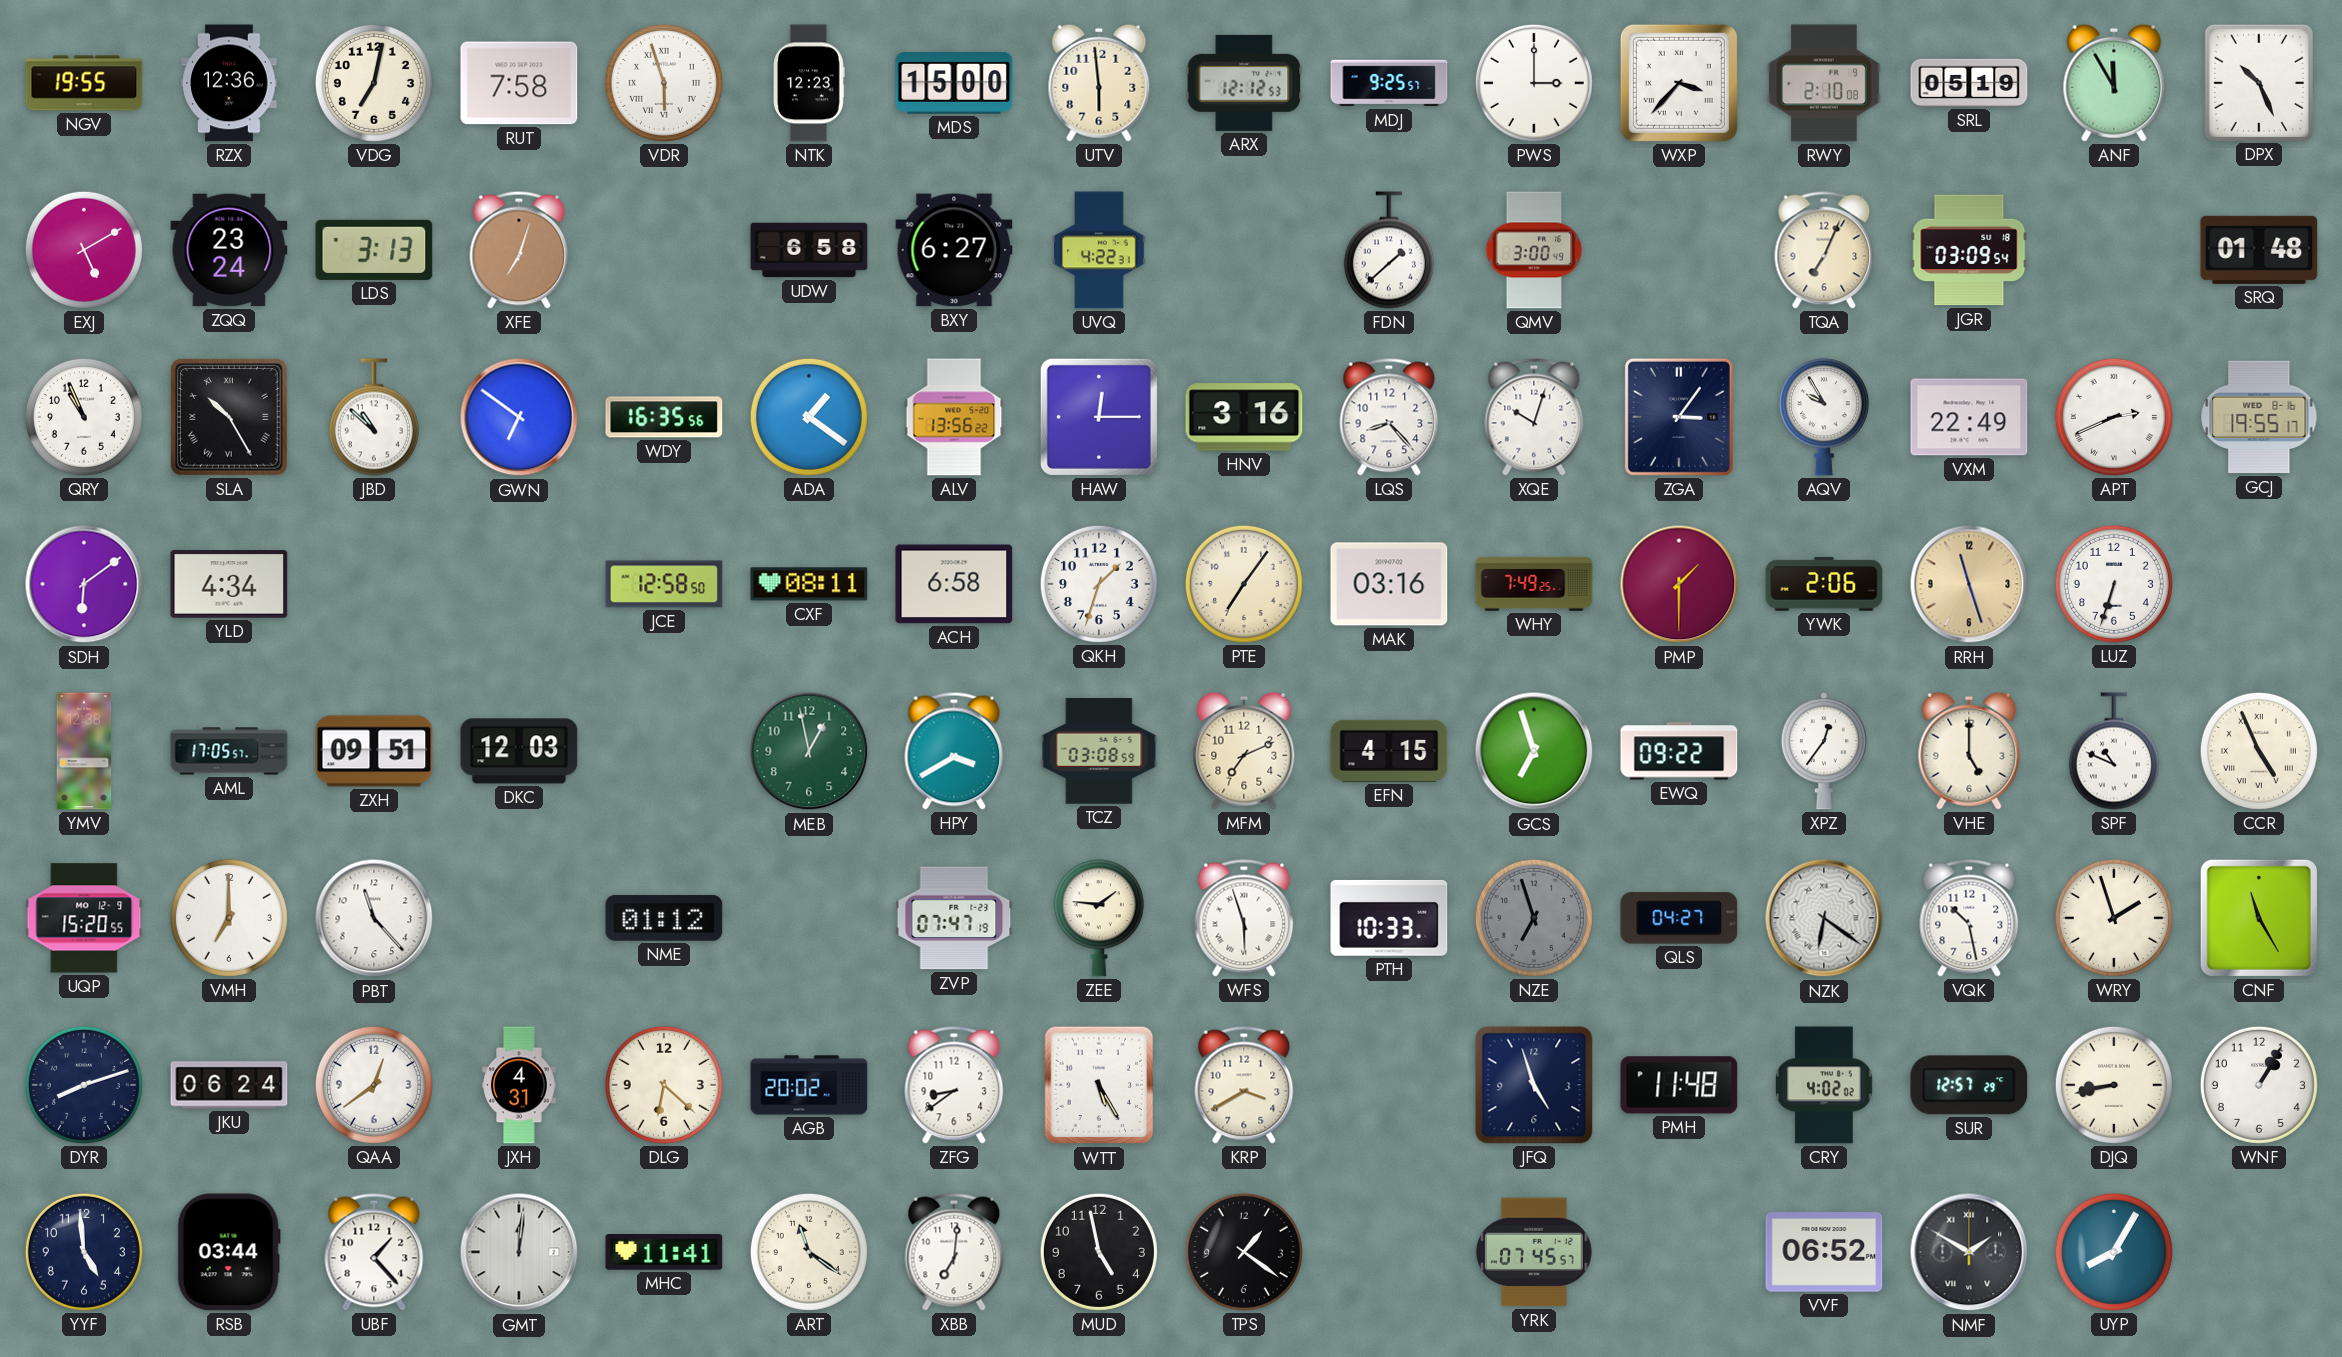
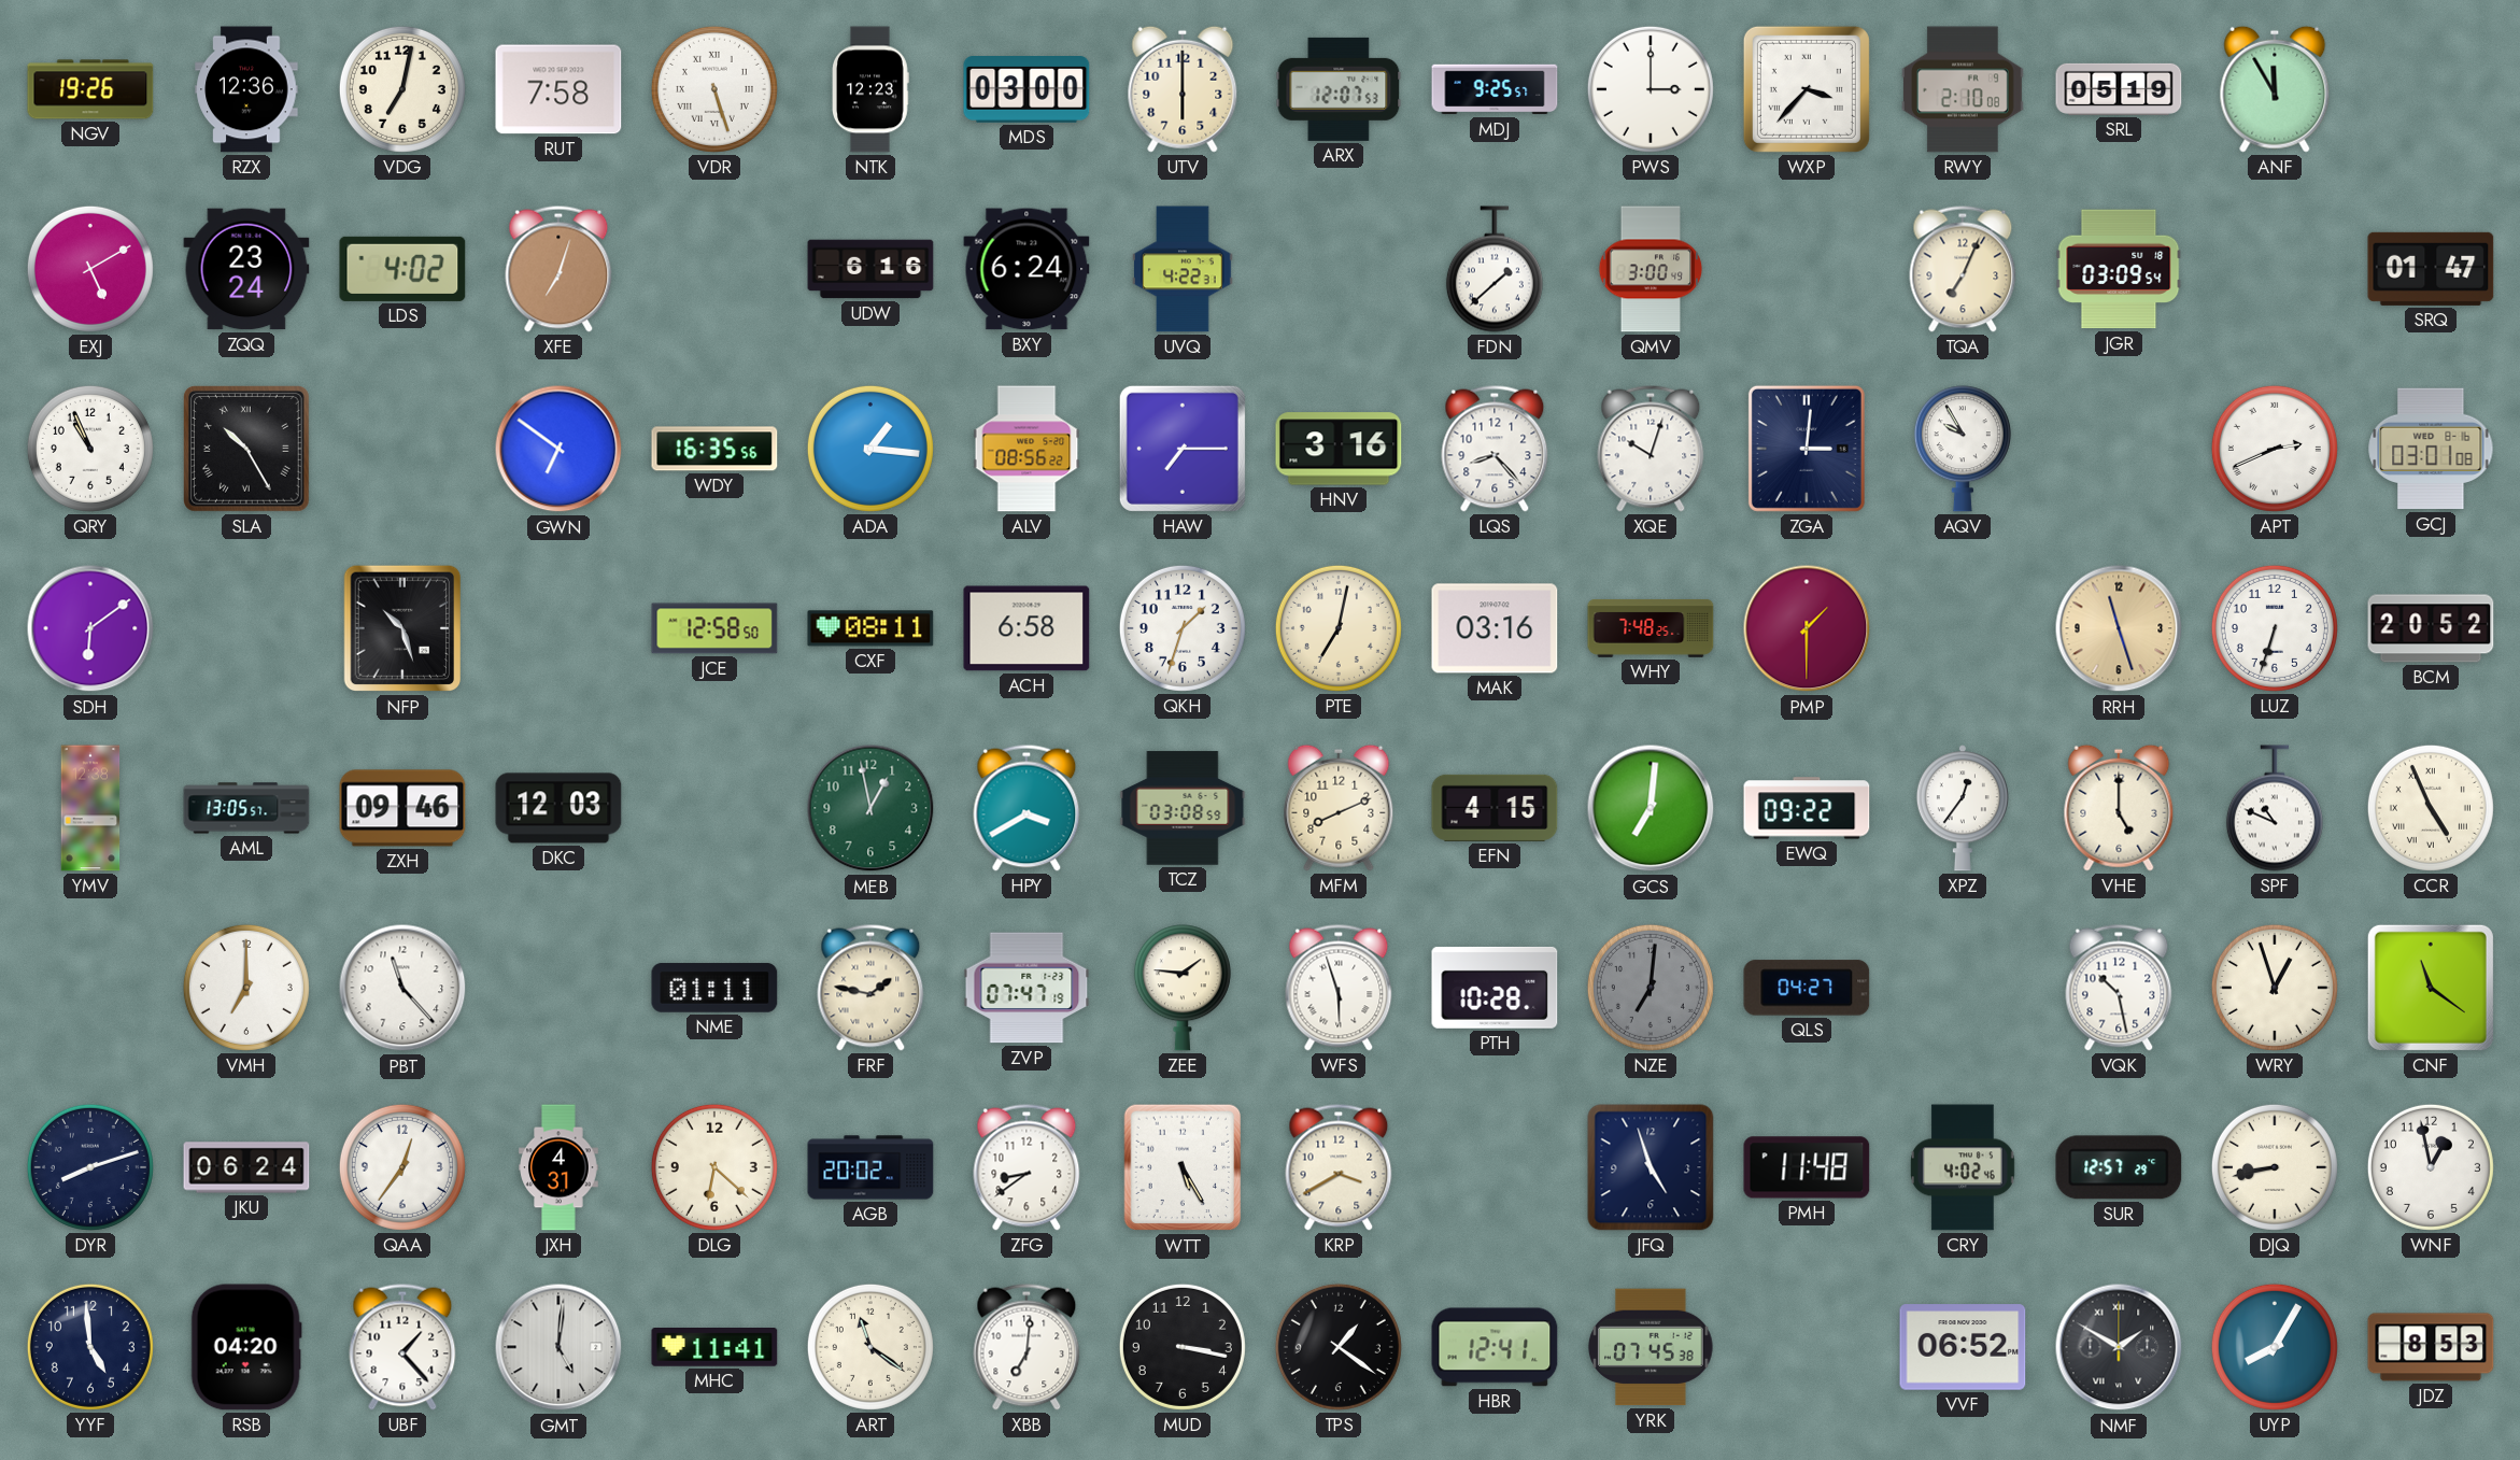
NGV: 19:55 -> 19:26
VDR: 5:57 -> 5:27
MDS: 15:00 -> 03:00
UTV: 5:59 -> 6:00
ARX: 12:12 -> 12:07
DPX: 10:26 -> none
LDS: 3:13 -> 4:02
UDW: 6:58 -> 6:16
BXY: 6:27 -> 6:24
SRQ: 01:48 -> 01:47
JBD: 10:52 -> none
ADA: 1:21 -> 1:16
ALV: 13:56 -> 08:56
HAW: 12:15 -> 7:15
ZGA: 3:06 -> 3:01
VXM: 22:49 -> none
GCJ: 19:55 -> 03:01
YLD: 4:34 -> none
NFP: none -> 10:27
PTE: 7:06 -> 7:02
WHY: 7:49 -> 7:48
YWK: 2:06 -> none
BCM: none -> 20:52
AML: 17:05 -> 13:05
ZXH: 09:51 -> 09:46
MFM: 7:11 -> 8:11
GCS: 6:57 -> 7:01
UQP: 15:20 -> none
NME: 01:12 -> 01:11
FRF: none -> 1:47
PTH: 10:33 -> 10:28
NZE: 6:57 -> 7:01
NZK: 6:21 -> none
WRY: 1:57 -> 12:57
CNF: 11:25 -> 11:21
QAA: 12:39 -> 12:36
CRY: 4:02:02 -> 4:02:46
WNF: 1:05 -> 12:58
RSB: 03:44 -> 04:20
GMT: 12:01 -> 5:01
MUD: 4:58 -> 3:17
HBR: none -> 12:41
YRK: 07:45:57 -> 07:45:38
JDZ: none -> 8:53
